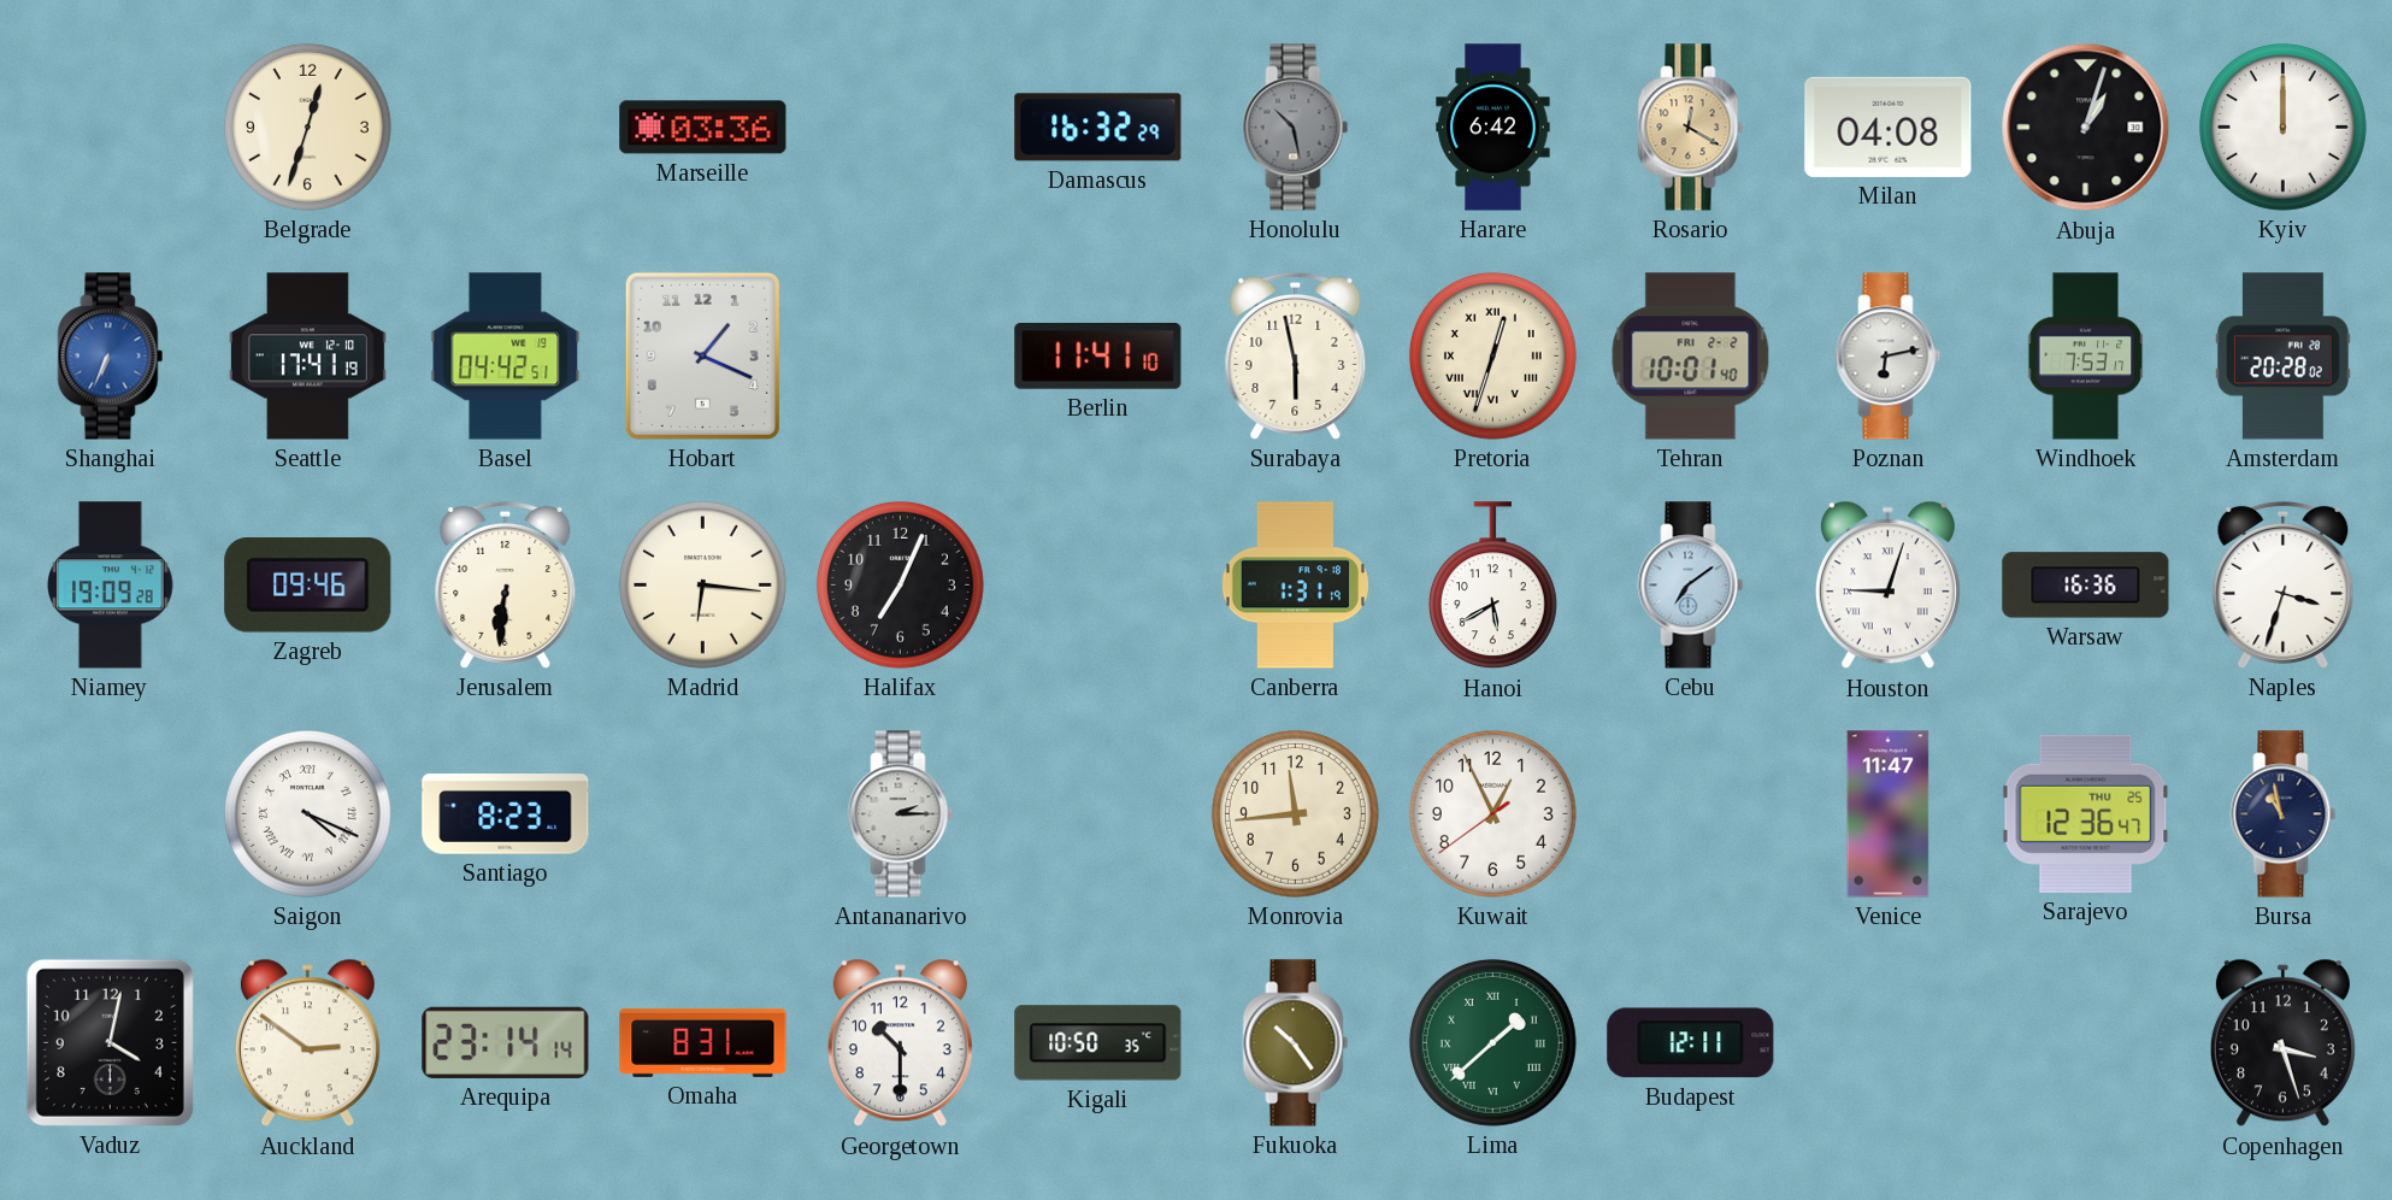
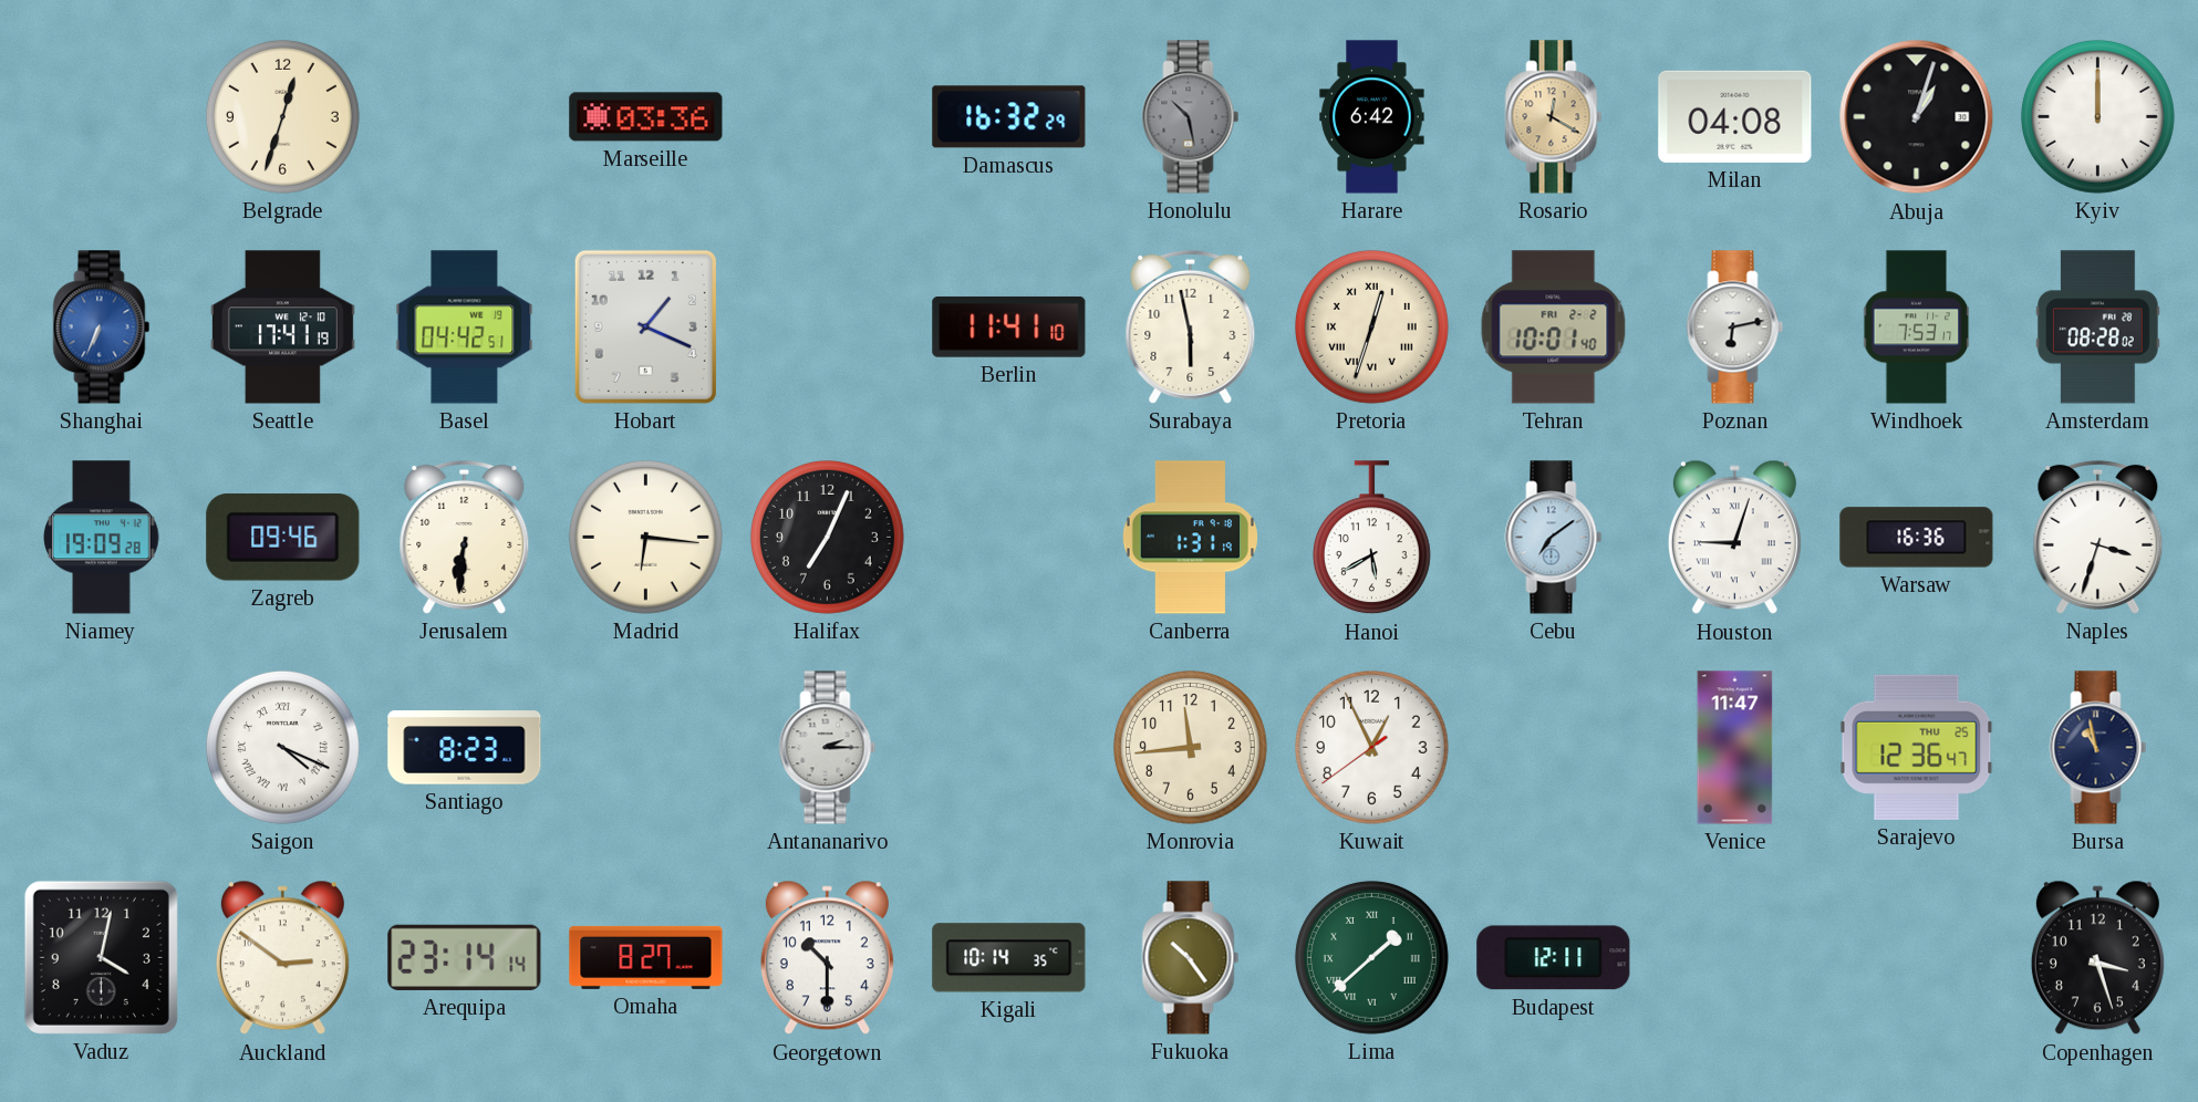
Amsterdam: 20:28 -> 08:28
Omaha: 8:31 -> 8:27
Kigali: 10:50 -> 10:14
